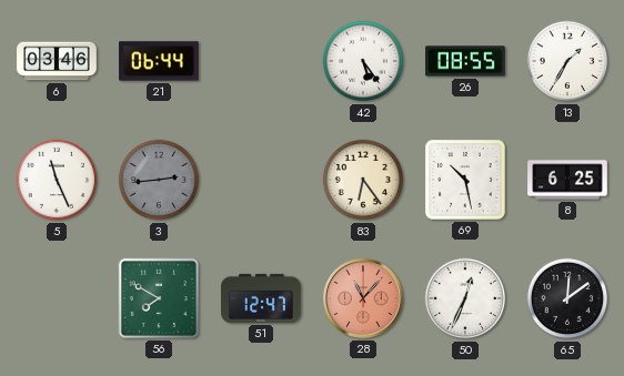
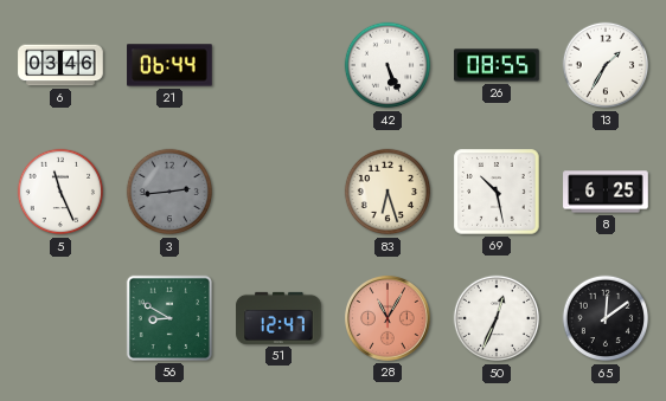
42: 5:24 -> 5:26
83: 6:24 -> 6:27
56: 7:50 -> 8:50
28: 11:07 -> 11:05
